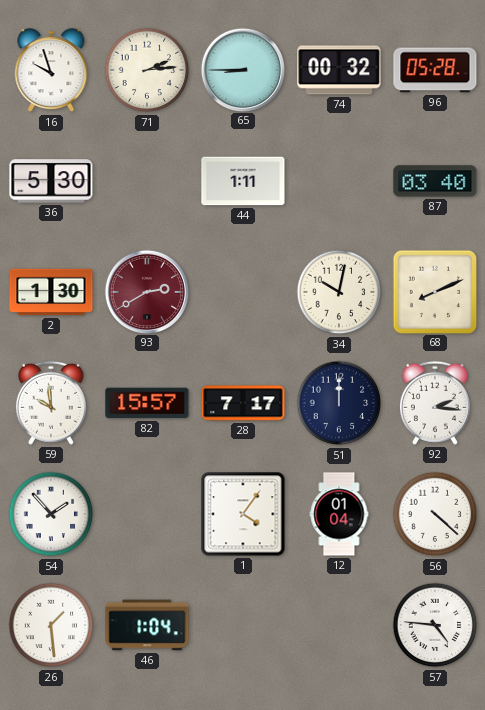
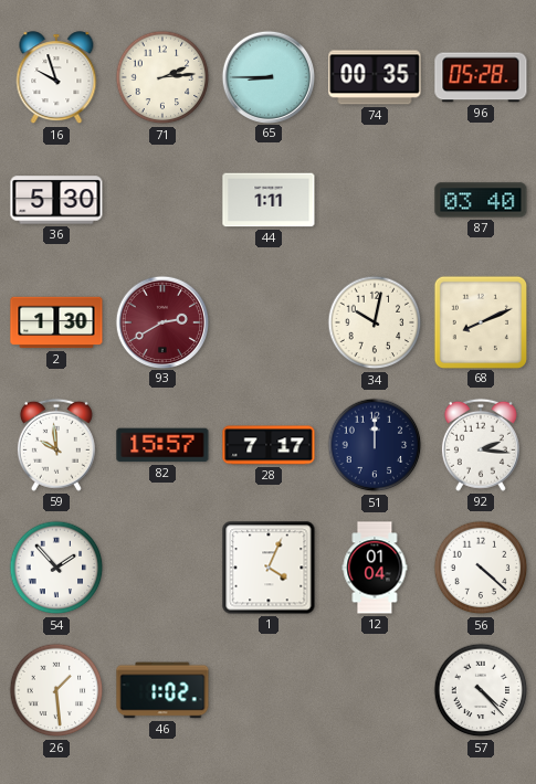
74: 00:32 -> 00:35
1: 4:06 -> 4:04
46: 1:04 -> 1:02
57: 4:46 -> 4:23
